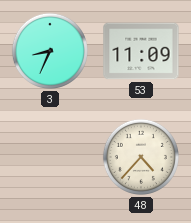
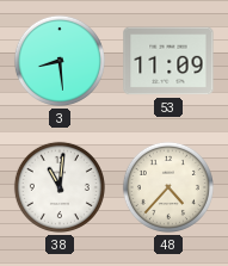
3: 8:34 -> 8:29
38: none -> 11:01
